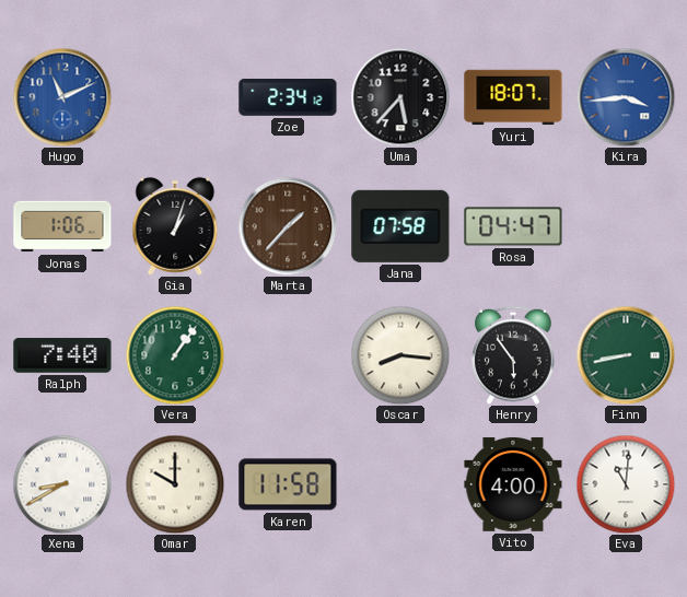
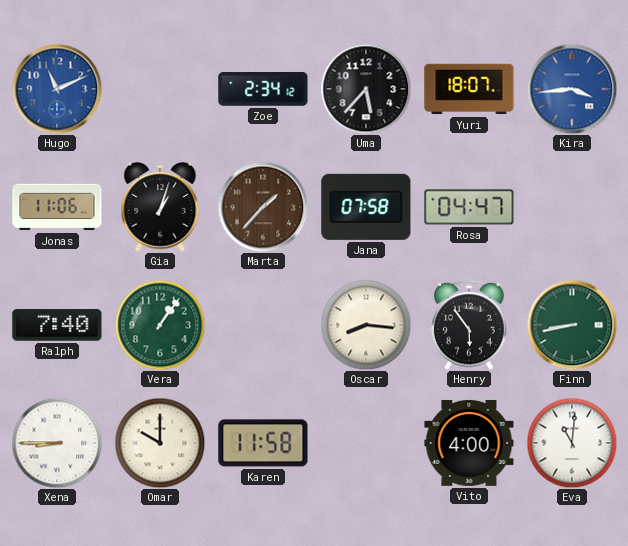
Jonas: 1:06 -> 11:06
Xena: 8:40 -> 8:45
